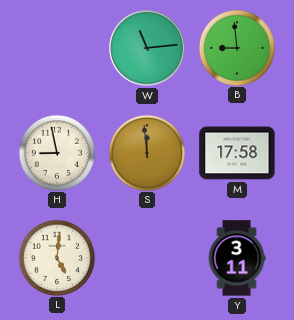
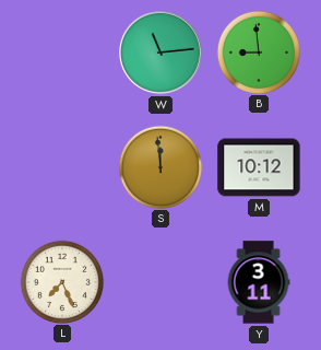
H: 8:58 -> none
M: 17:58 -> 10:12
L: 5:01 -> 7:26
